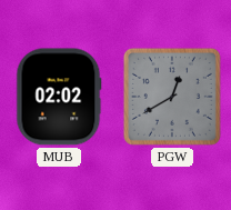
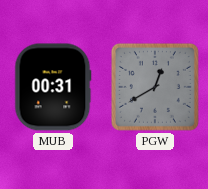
MUB: 02:02 -> 00:31
